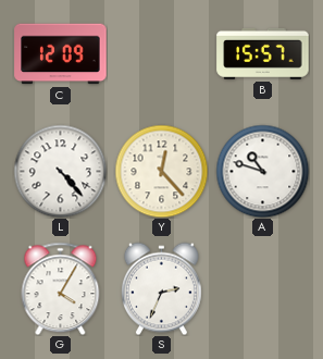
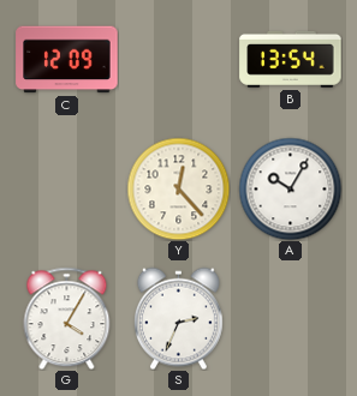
B: 15:57 -> 13:54
L: 4:23 -> none
A: 10:48 -> 10:05
